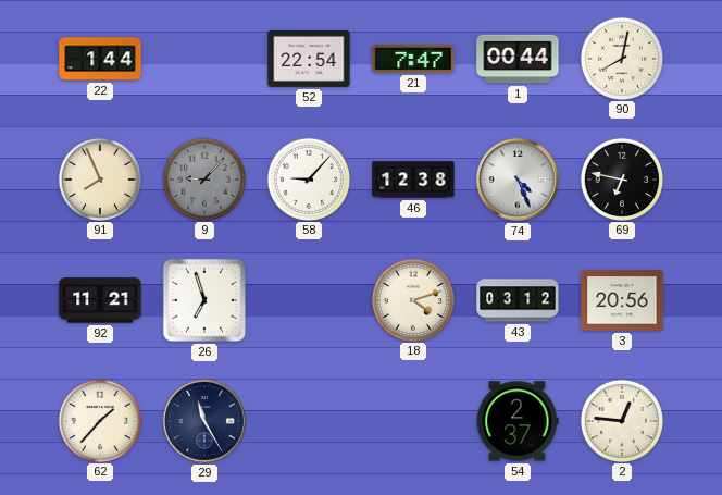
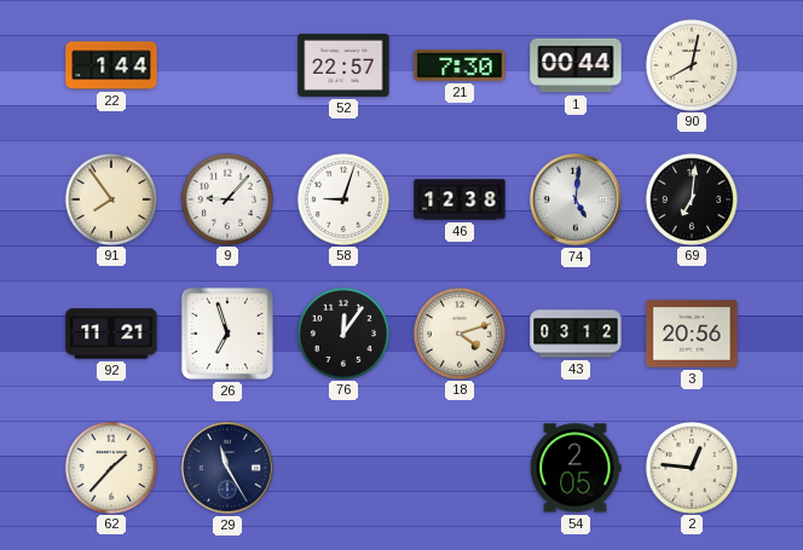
52: 22:54 -> 22:57
21: 7:47 -> 7:30
91: 7:56 -> 7:54
9 dial: grey -> white
58: 9:07 -> 9:03
74: 4:26 -> 5:01
69: 6:47 -> 7:01
76: none -> 12:06
54: 2:37 -> 2:05
